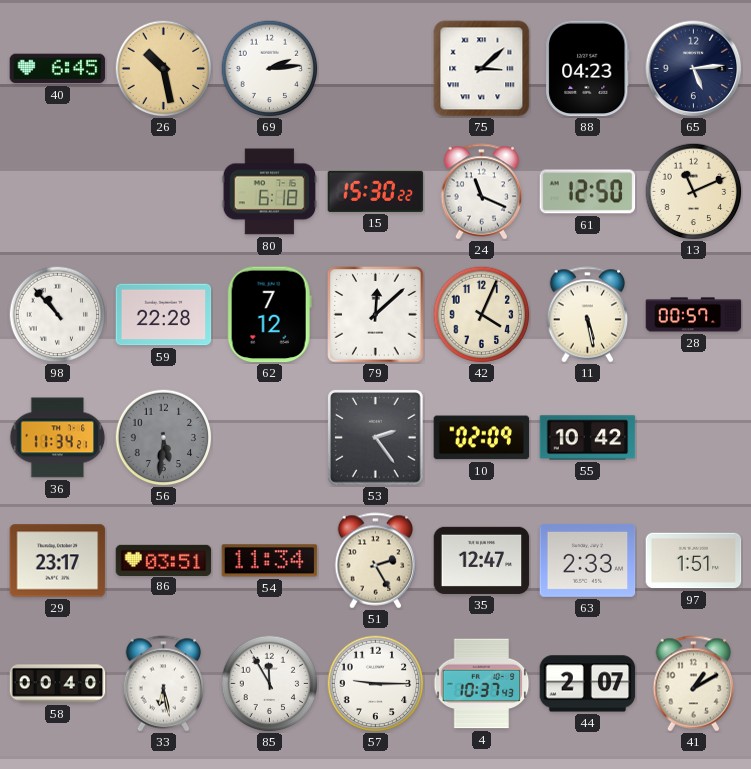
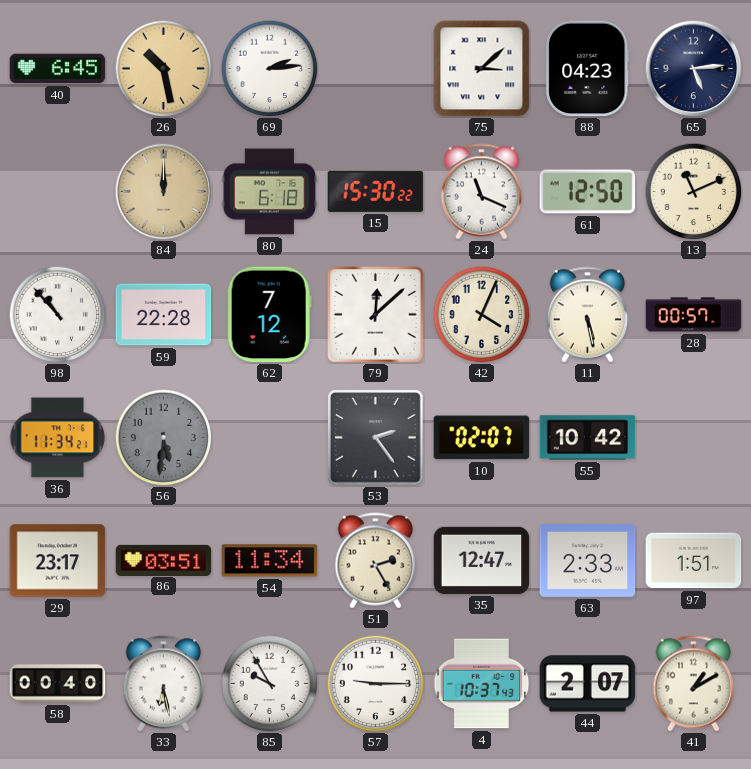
84: none -> 12:00
10: 02:09 -> 02:07
85: 11:55 -> 9:55
